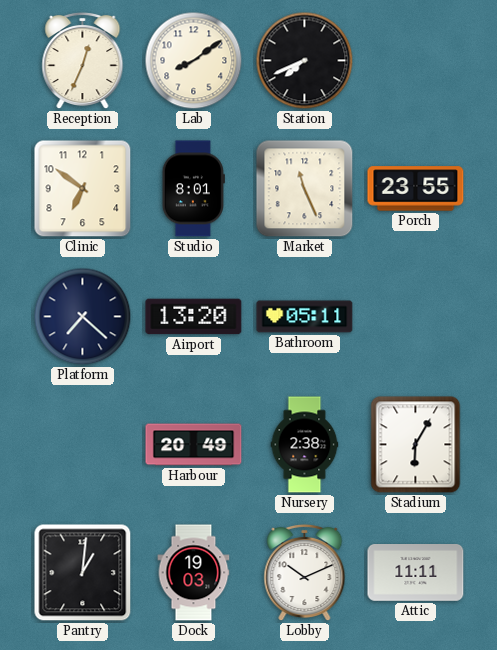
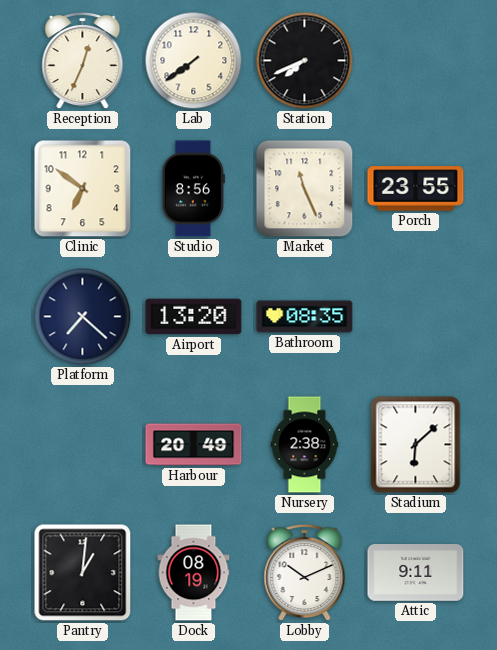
Lab: 8:09 -> 7:39
Studio: 8:01 -> 8:56
Bathroom: 05:11 -> 08:35
Stadium: 6:05 -> 6:08
Dock: 19:03 -> 08:19
Attic: 11:11 -> 9:11
